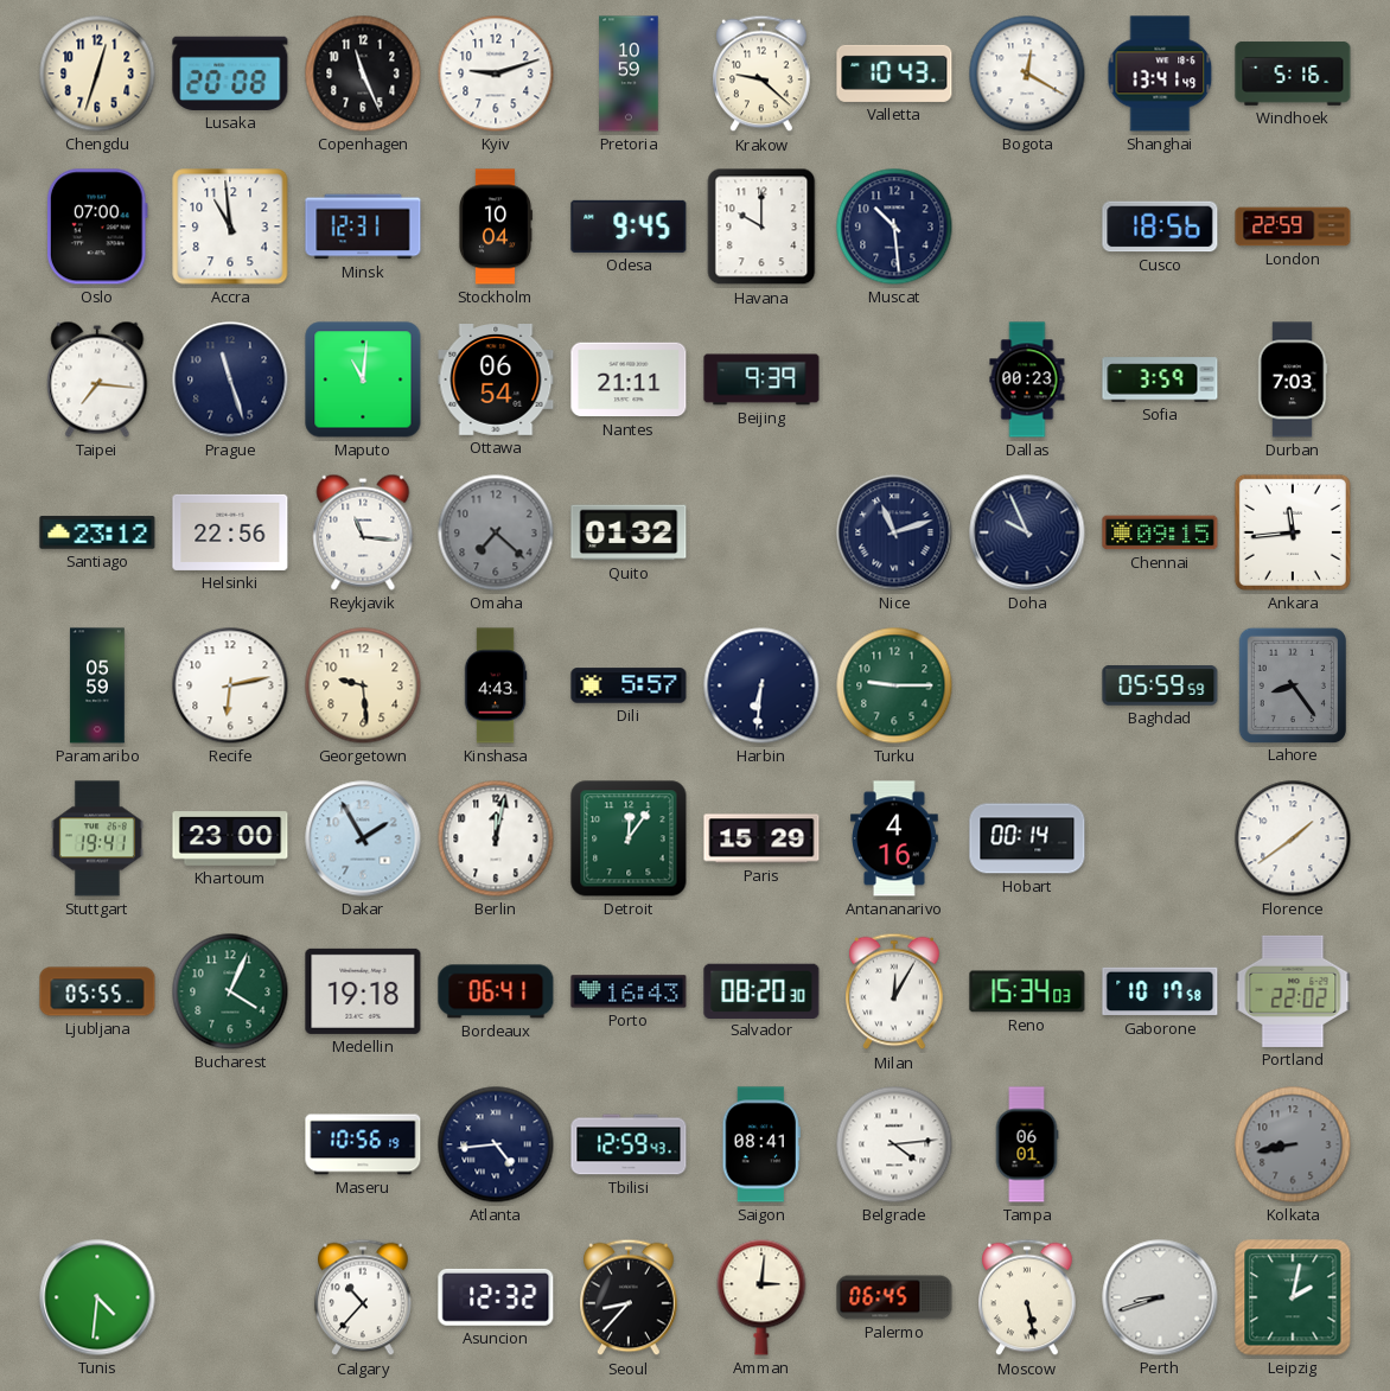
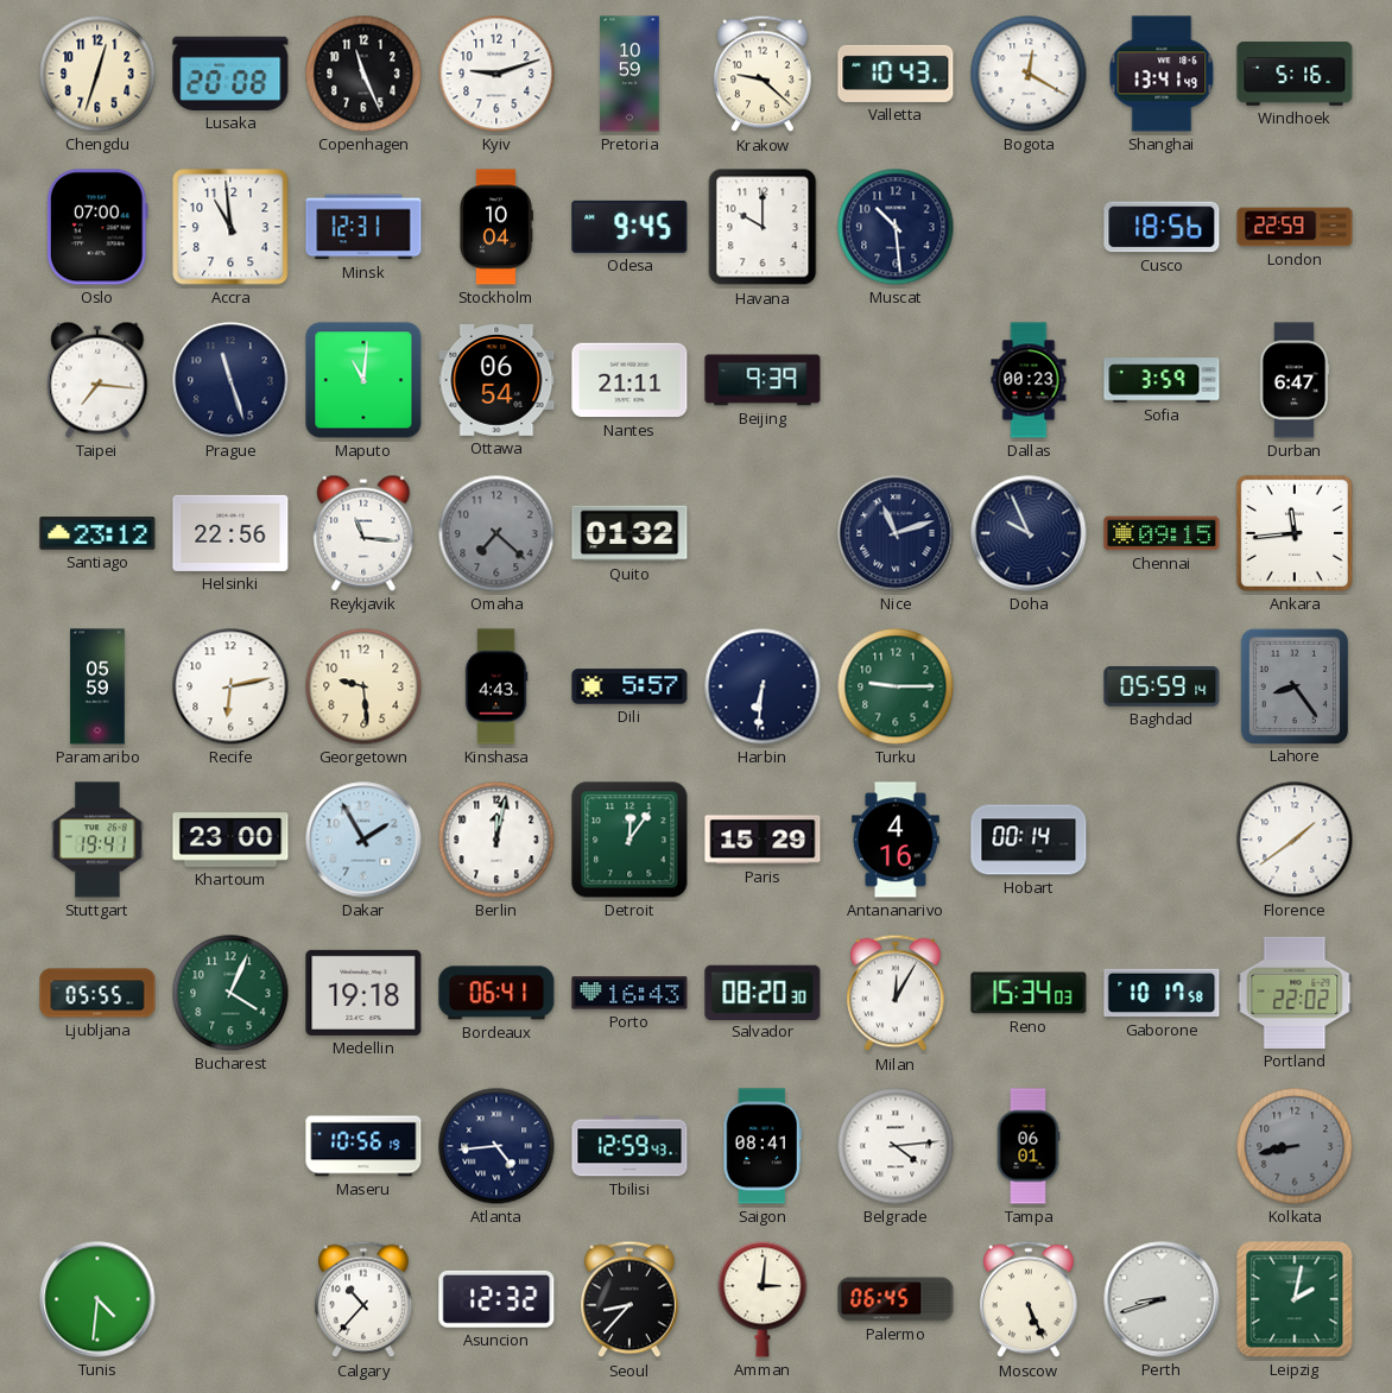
Durban: 7:03 -> 6:47
Baghdad: 05:59:59 -> 05:59:14
Moscow: 5:28 -> 5:26
